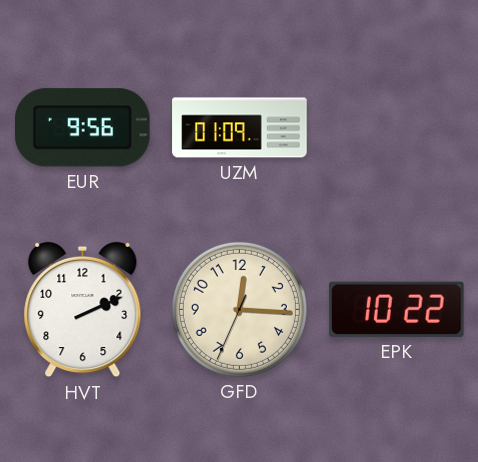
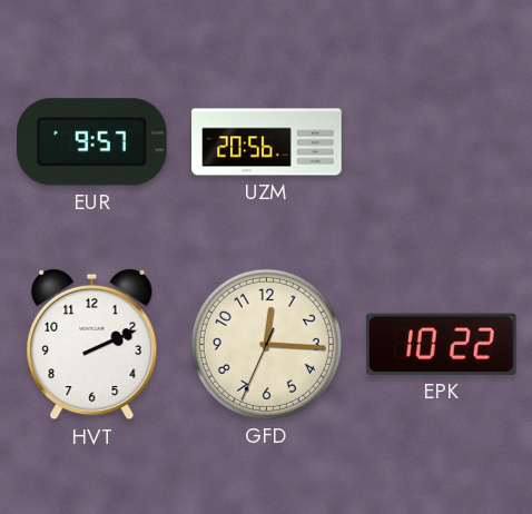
EUR: 9:56 -> 9:57
UZM: 01:09 -> 20:56
